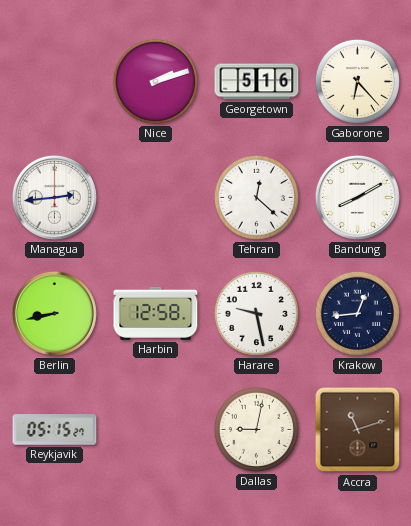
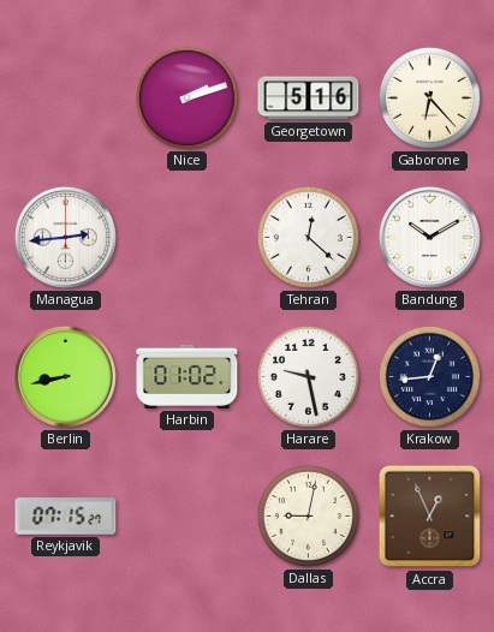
Bandung: 8:10 -> 10:10
Harbin: 12:58 -> 01:02
Reykjavik: 05:15 -> 07:15
Accra: 11:12 -> 12:56
